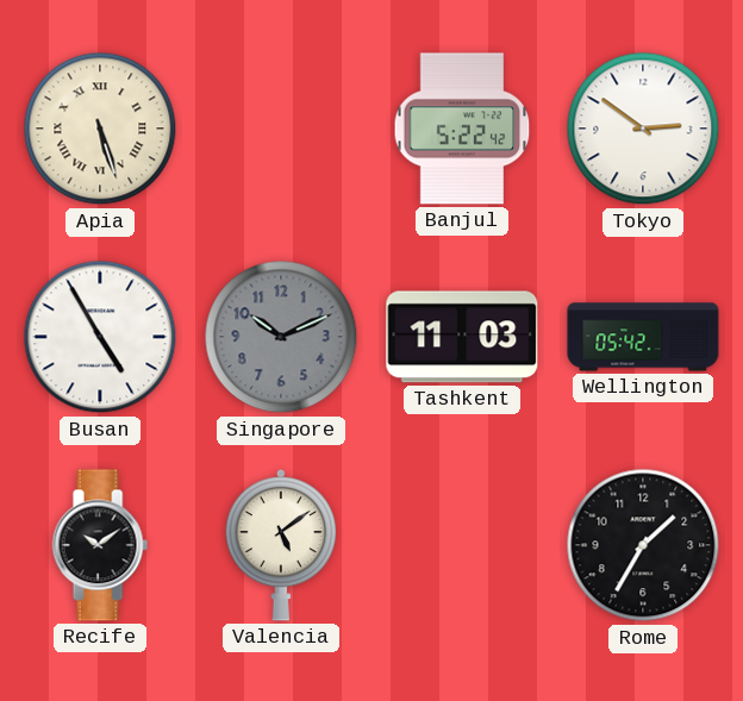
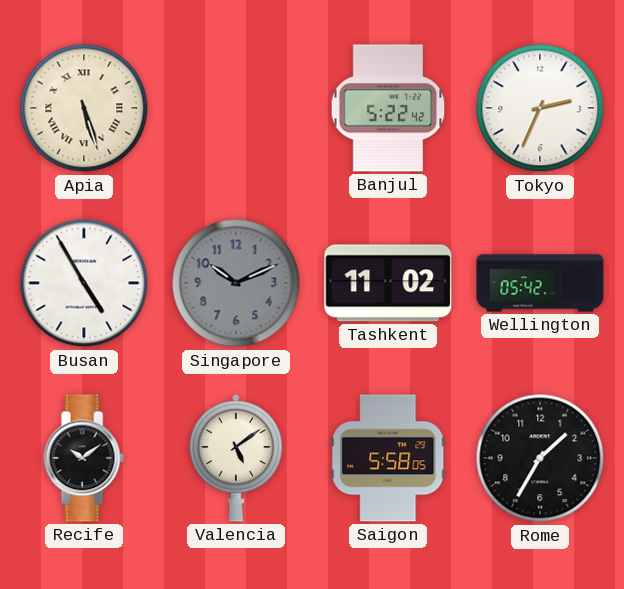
Tokyo: 2:51 -> 2:34
Tashkent: 11:03 -> 11:02
Saigon: none -> 5:58
